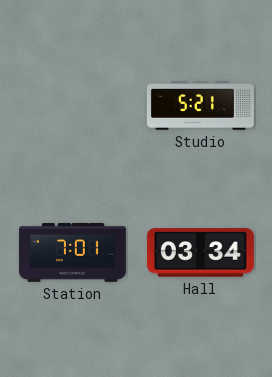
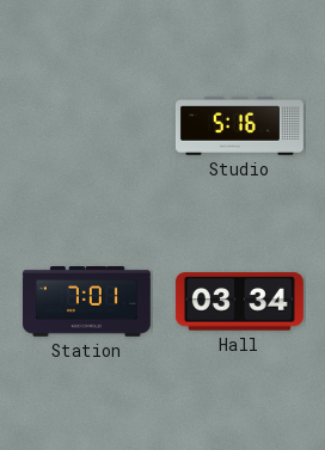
Studio: 5:21 -> 5:16
